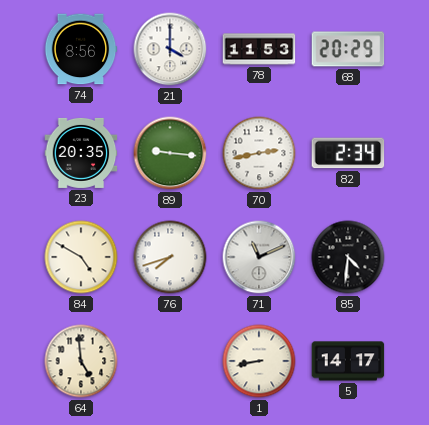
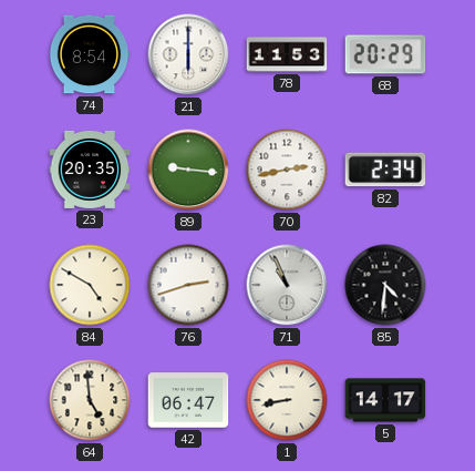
74: 8:56 -> 8:54
21: 4:00 -> 6:00
76: 7:42 -> 2:42
71: 11:11 -> 10:56
42: none -> 06:47
